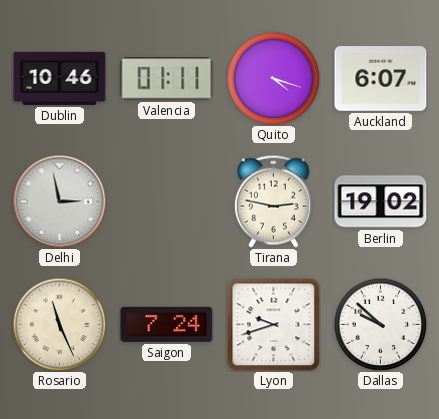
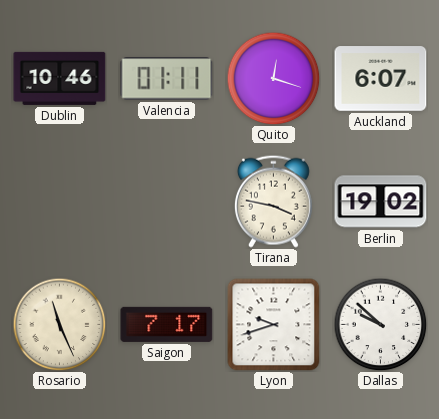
Quito: 4:18 -> 12:18
Delhi: 2:58 -> none
Tirana: 2:47 -> 3:47
Saigon: 7:24 -> 7:17
